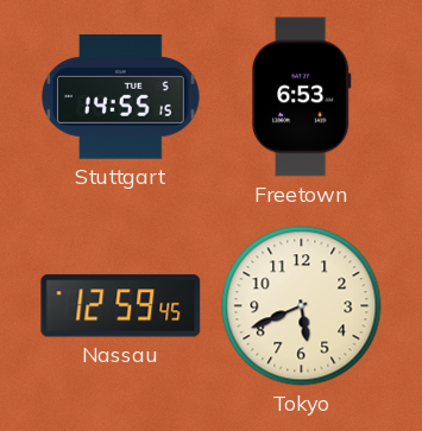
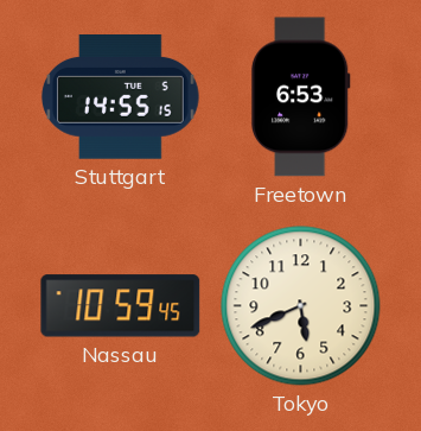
Nassau: 12:59 -> 10:59
